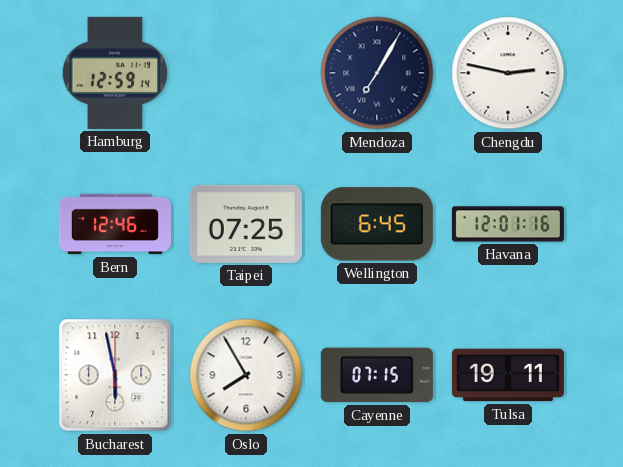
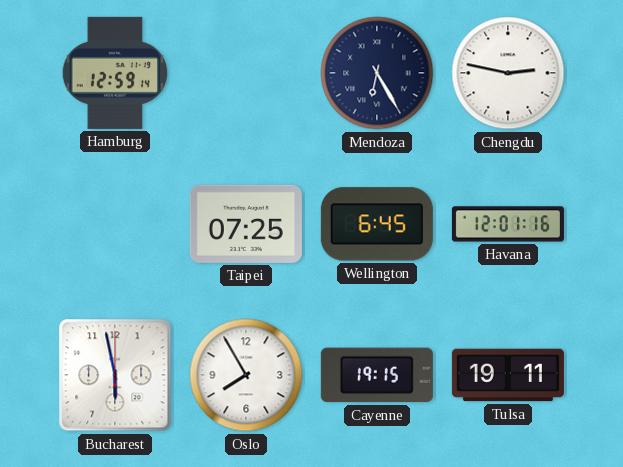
Mendoza: 7:05 -> 6:25
Bern: 12:46 -> none
Cayenne: 07:15 -> 19:15
